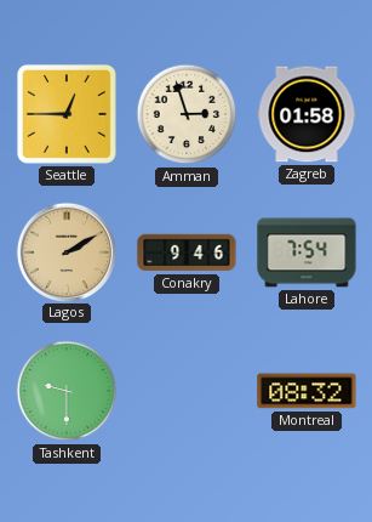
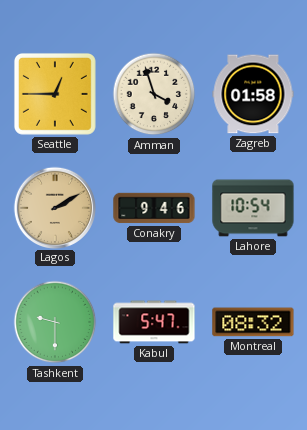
Amman: 2:57 -> 3:57
Lahore: 7:54 -> 10:54
Kabul: none -> 5:47
